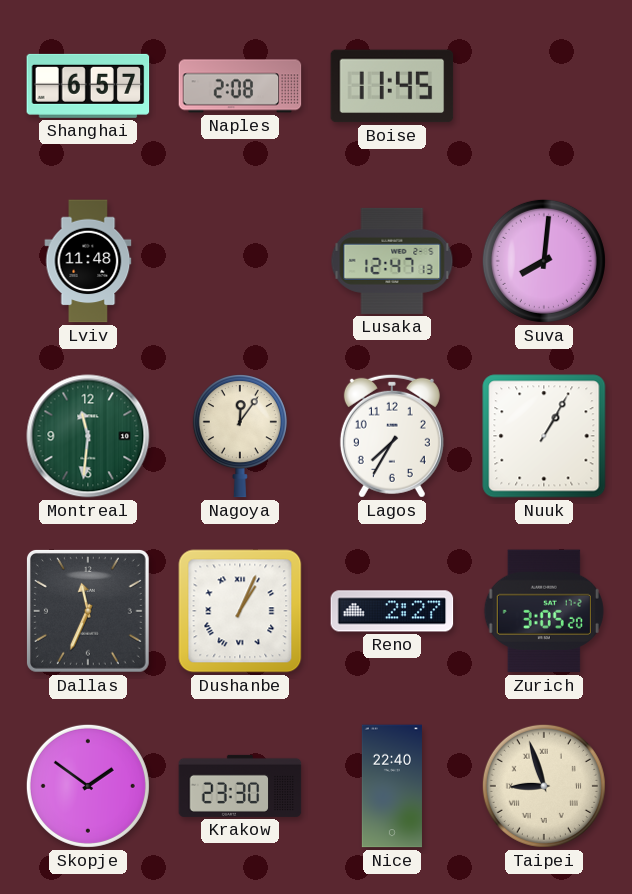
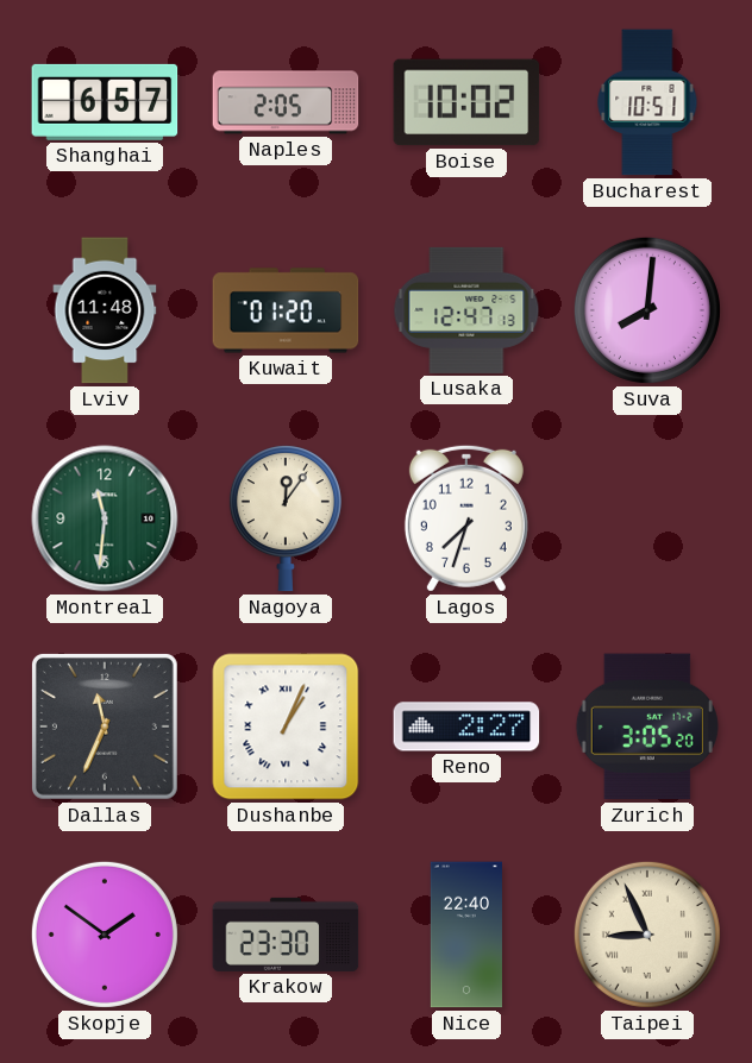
Naples: 2:08 -> 2:05
Boise: 11:45 -> 10:02
Bucharest: none -> 10:51
Kuwait: none -> 01:20
Lagos: 7:35 -> 7:33
Nuuk: 1:05 -> none
Taipei: 8:57 -> 8:56
